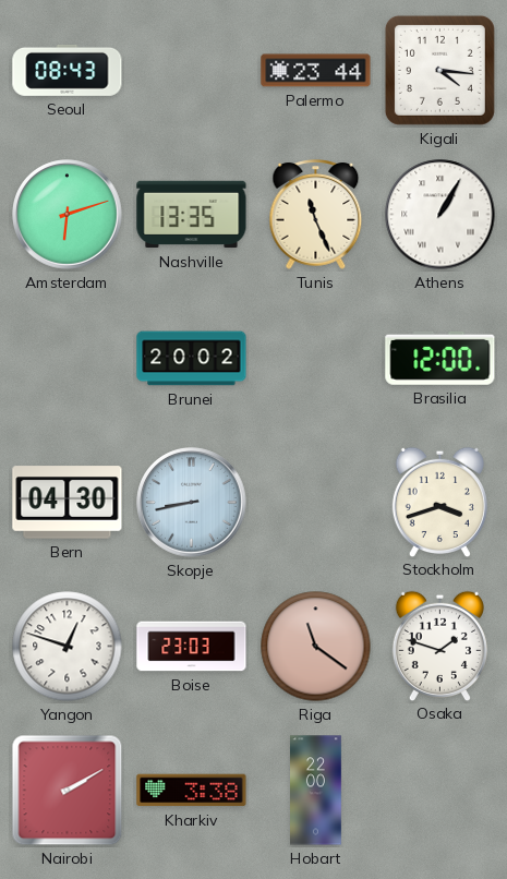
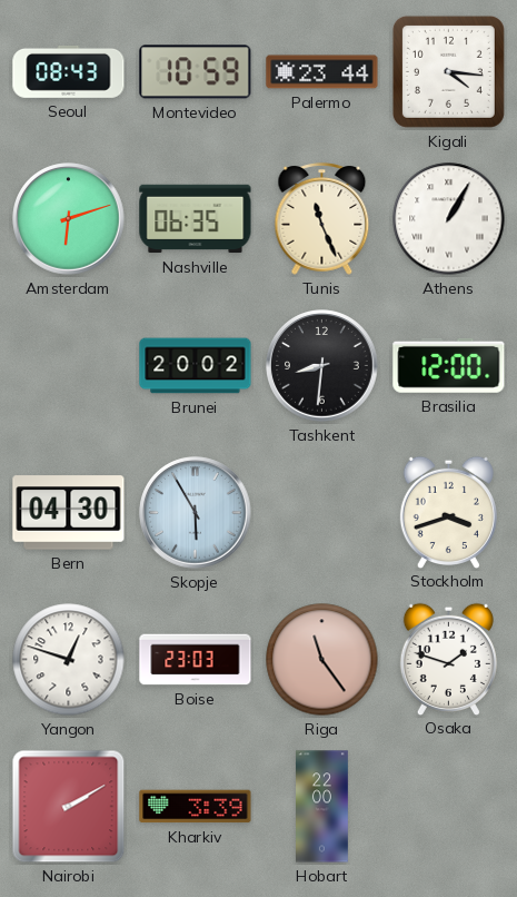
Montevideo: none -> 10:59
Nashville: 13:35 -> 06:35
Tashkent: none -> 8:31
Skopje: 8:43 -> 5:55
Riga: 11:21 -> 11:24
Kharkiv: 3:38 -> 3:39
